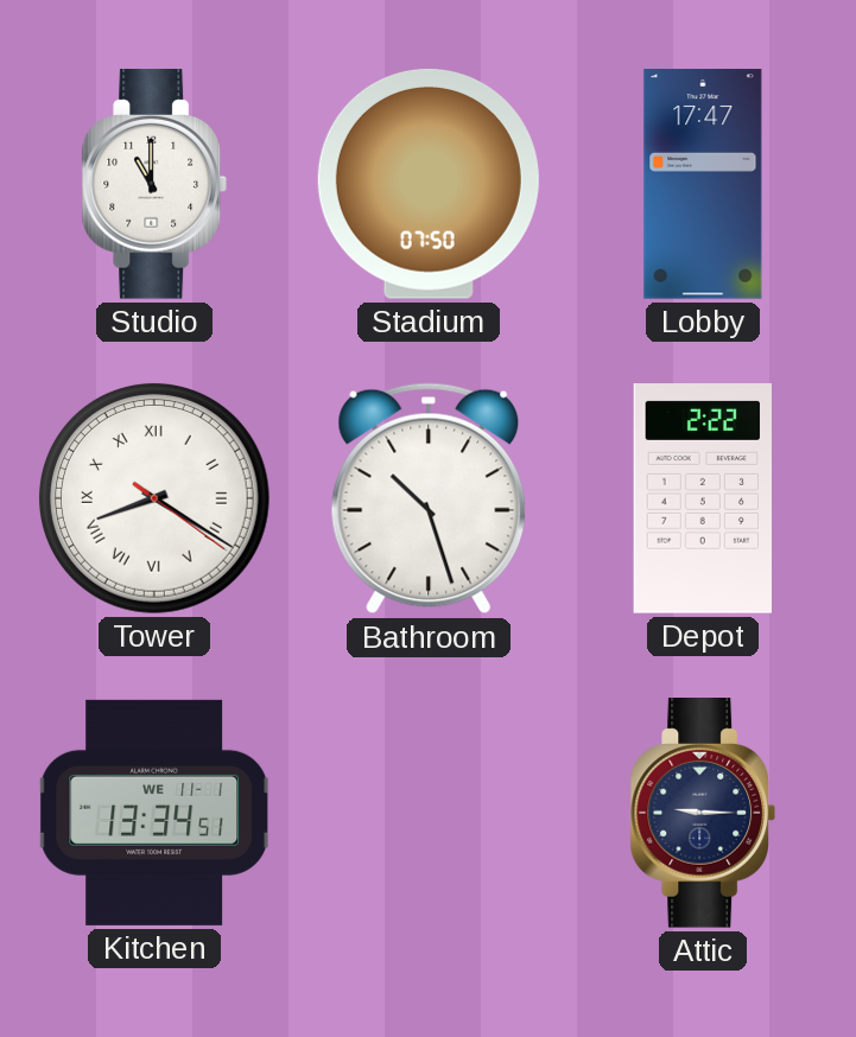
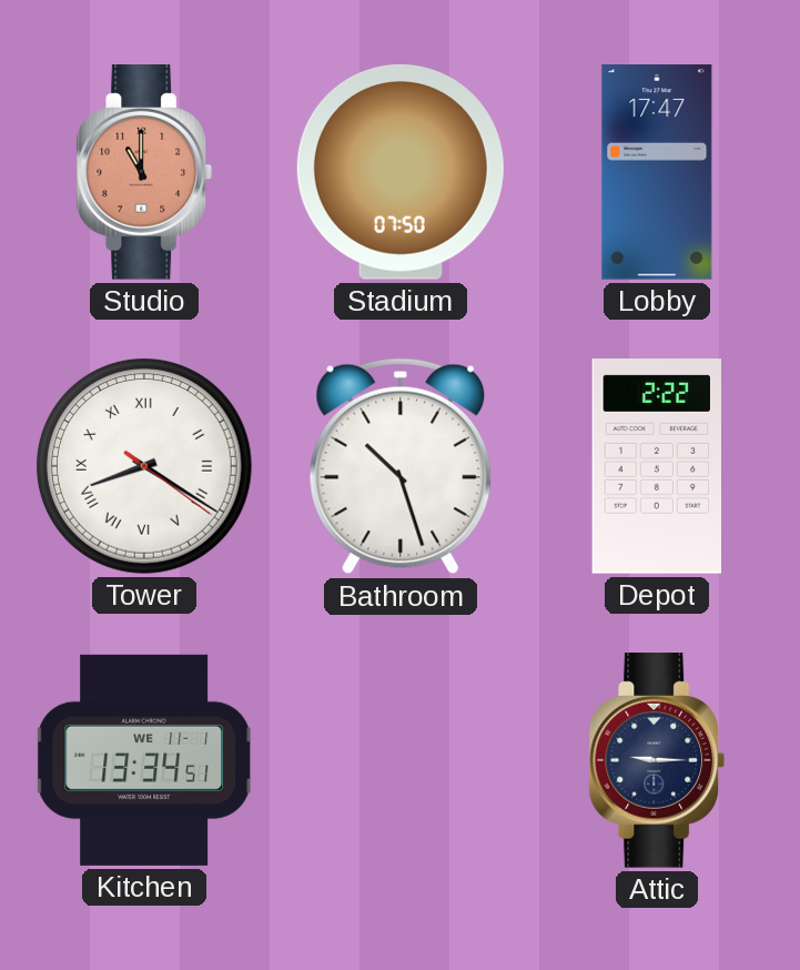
Studio dial: white -> salmon
